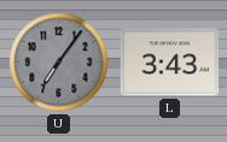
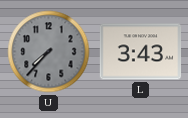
U: 7:06 -> 7:37
